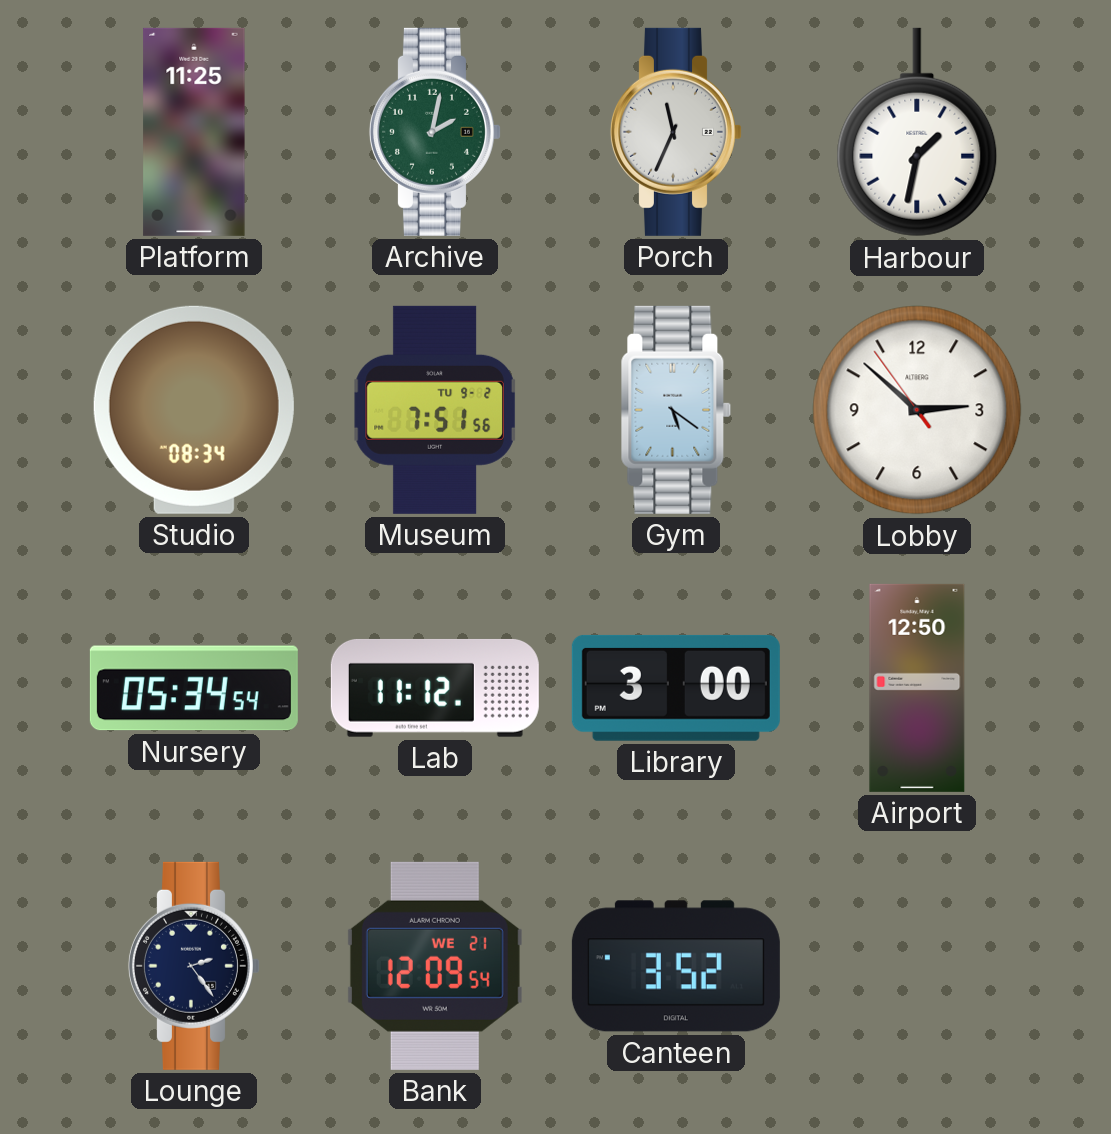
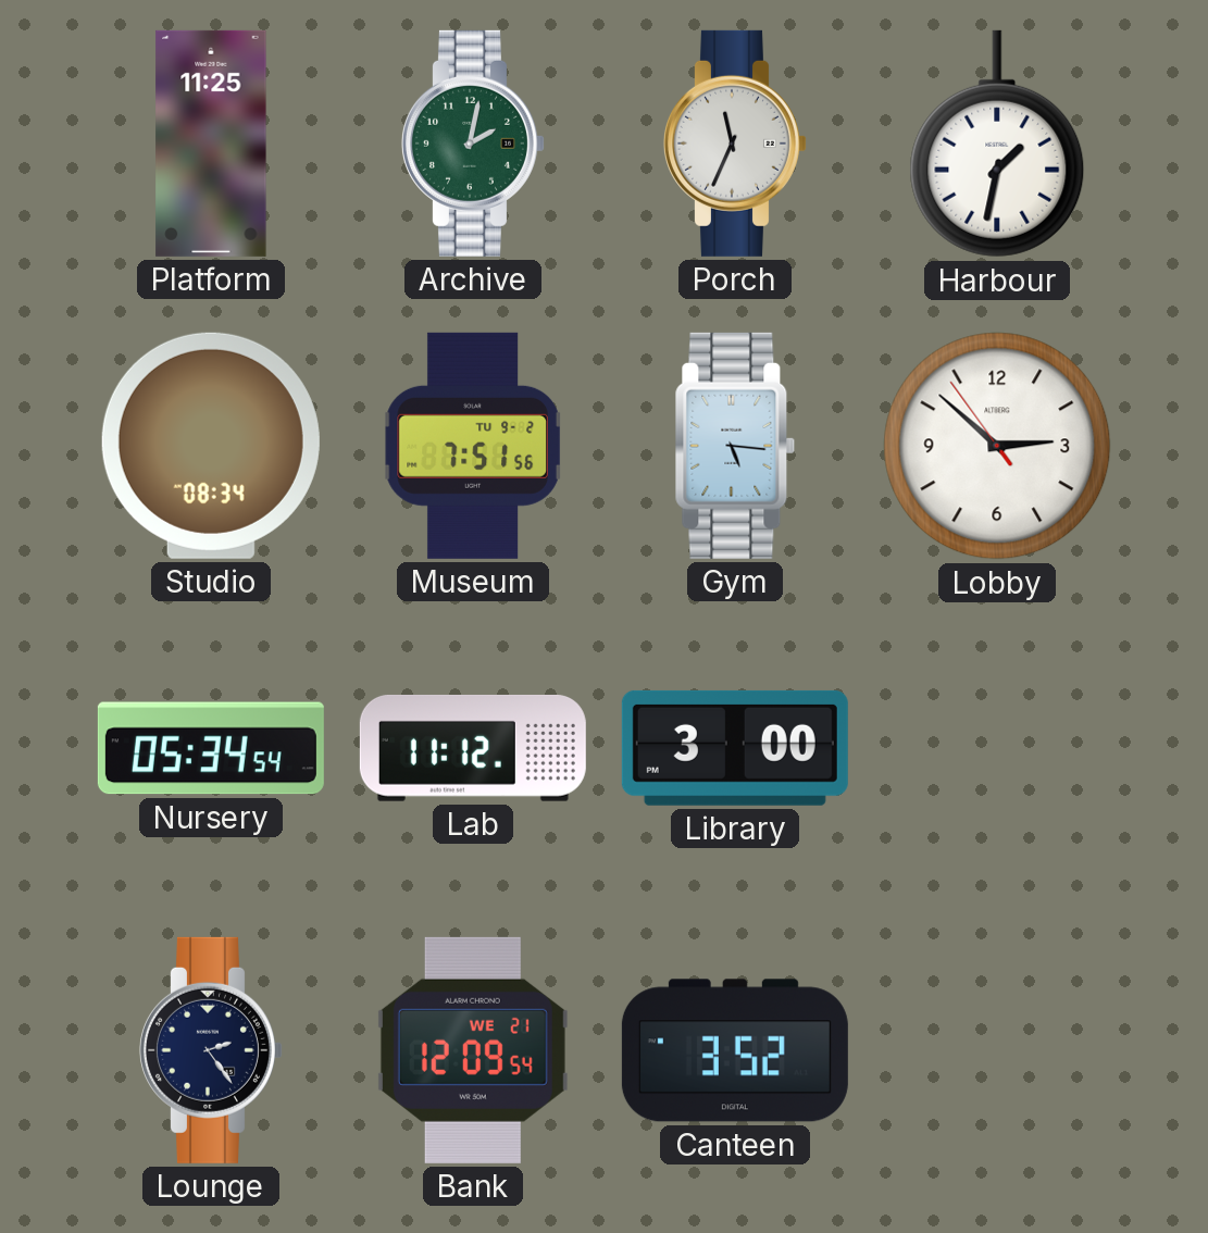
Gym: 5:21 -> 5:16
Airport: 12:50 -> none
